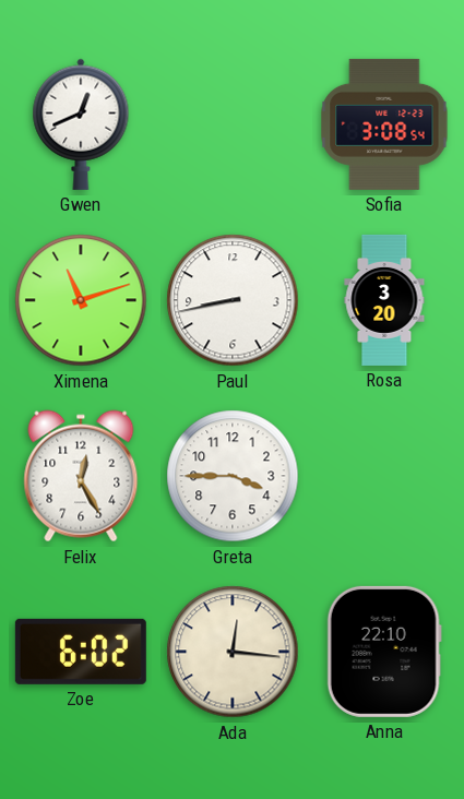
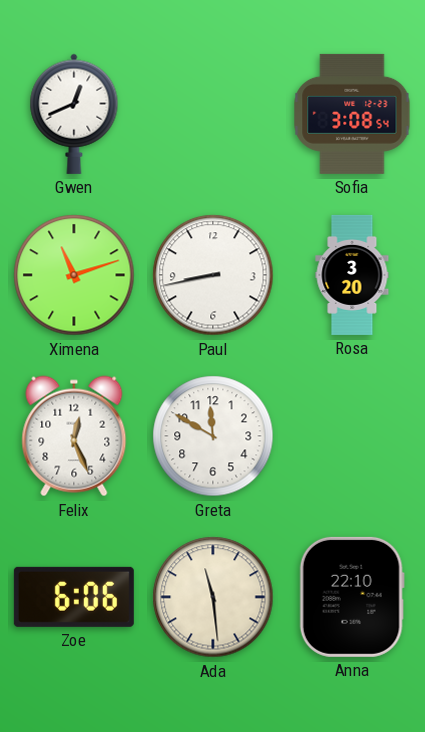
Felix: 12:25 -> 12:26
Greta: 3:45 -> 11:50
Zoe: 6:02 -> 6:06
Ada: 12:16 -> 11:29
